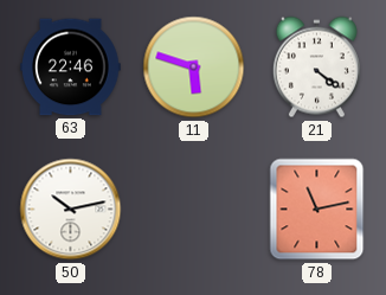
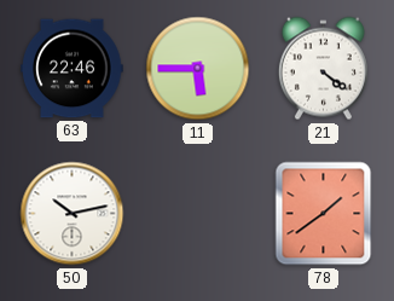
11: 5:48 -> 5:45
78: 11:13 -> 1:39
